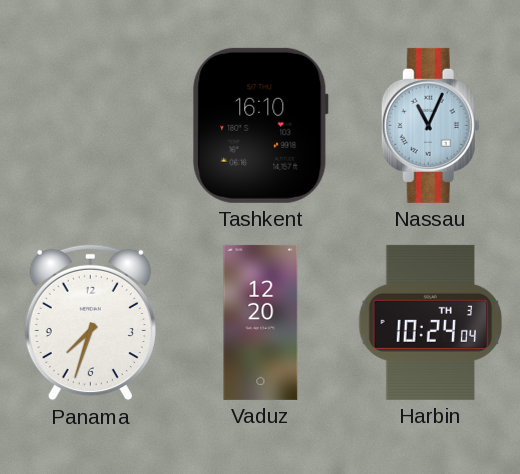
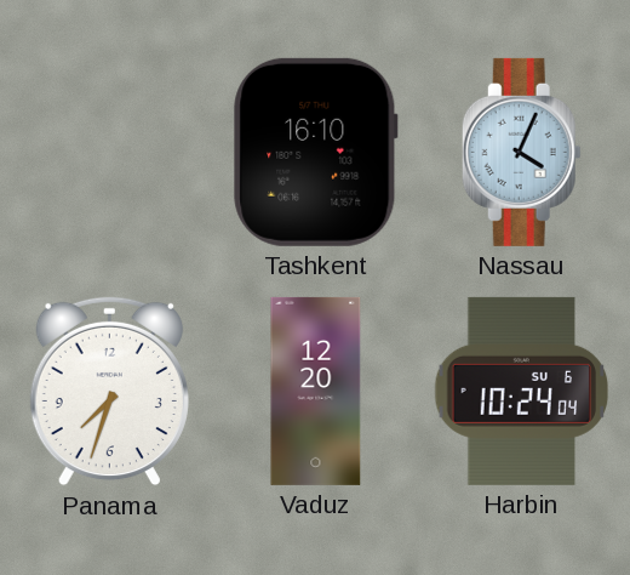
Nassau: 11:04 -> 4:04
Harbin date: TH 3 -> SU 6
